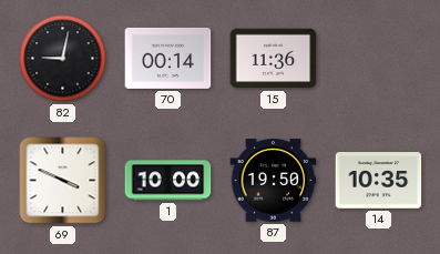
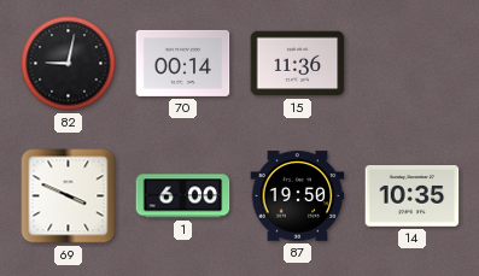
1: 10:00 -> 6:00
